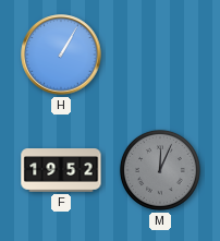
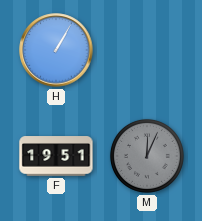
F: 19:52 -> 19:51
